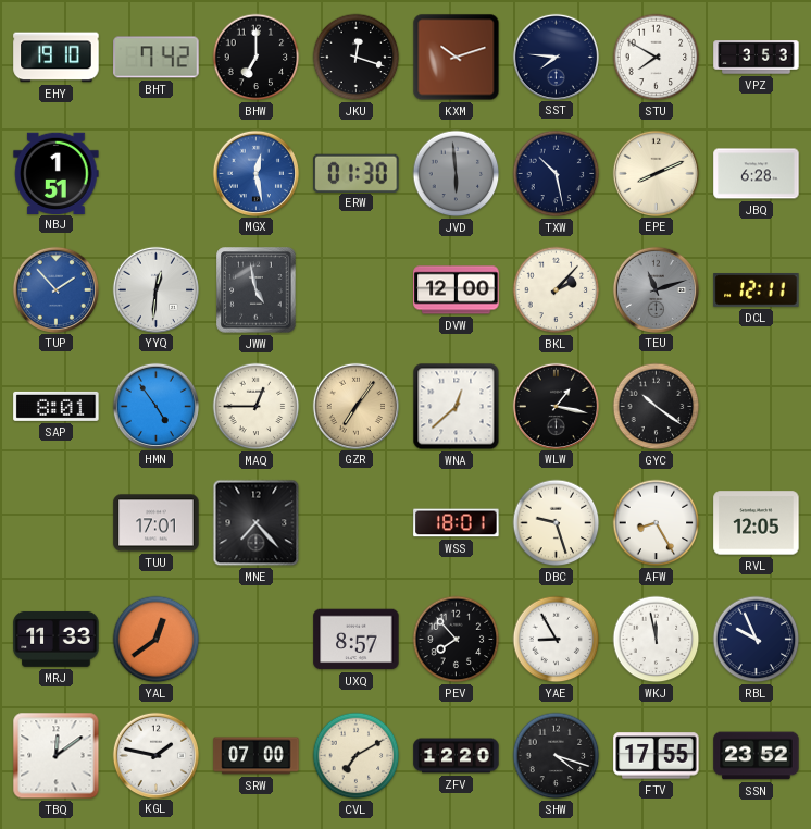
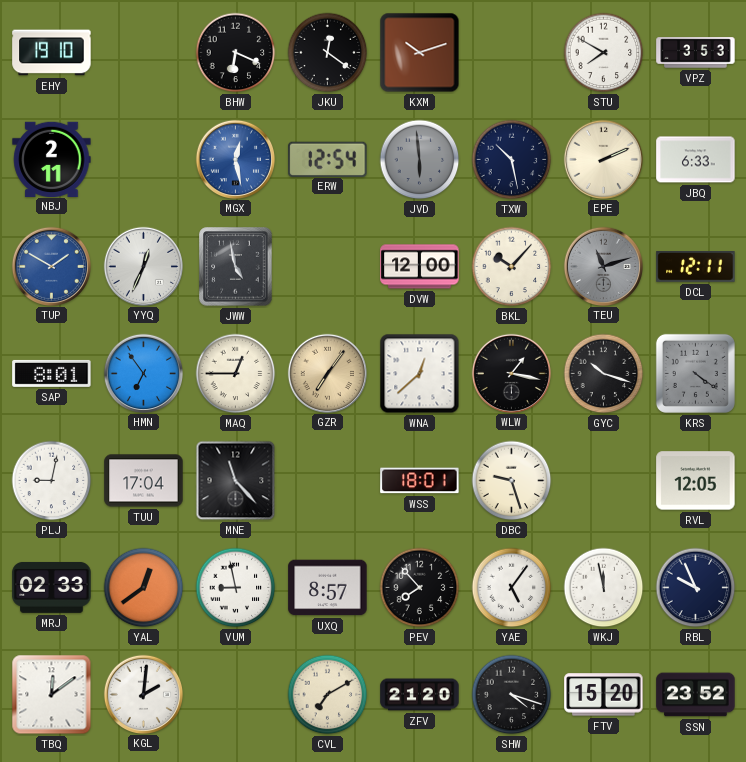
BHT: 7:42 -> none
BHW: 7:00 -> 6:19
JKU: 12:18 -> 12:21
SST: 7:46 -> none
NBJ: 1:51 -> 2:11
ERW: 01:30 -> 12:54
EPE: 8:11 -> 2:11
JBQ: 6:28 -> 6:33
TUP: 1:53 -> 1:50
YYQ: 12:31 -> 12:34
BKL: 2:07 -> 10:07
HMN: 4:54 -> 6:54
GYC: 10:21 -> 10:18
KRS: none -> 4:21
PLJ: none -> 9:02
TUU: 17:01 -> 17:04
MNE: 7:23 -> 11:23
AFW: 8:25 -> none
MRJ: 11:33 -> 02:33
VUM: none -> 8:58
YAE: 8:55 -> 5:06
KGL: 1:47 -> 2:01
SRW: 07:00 -> none
ZFV: 12:20 -> 21:20
FTV: 17:55 -> 15:20
